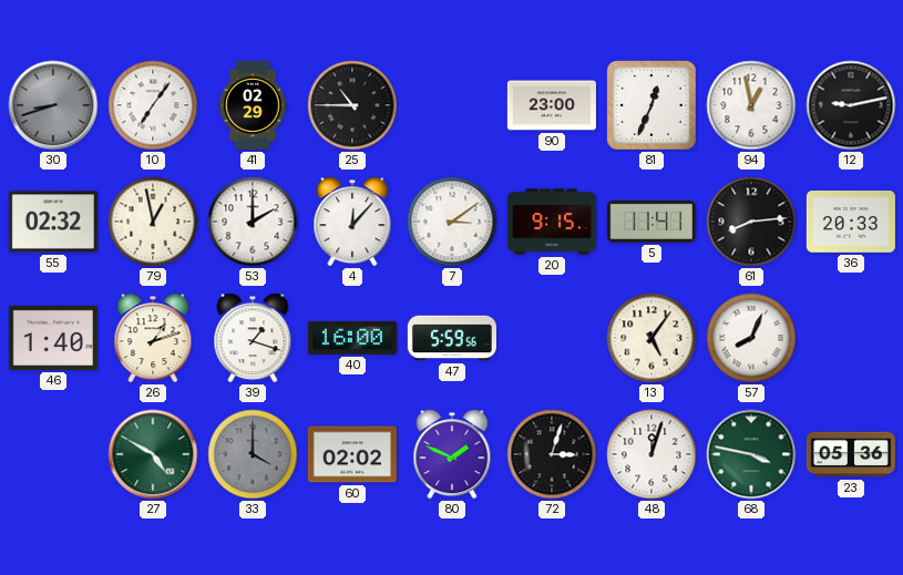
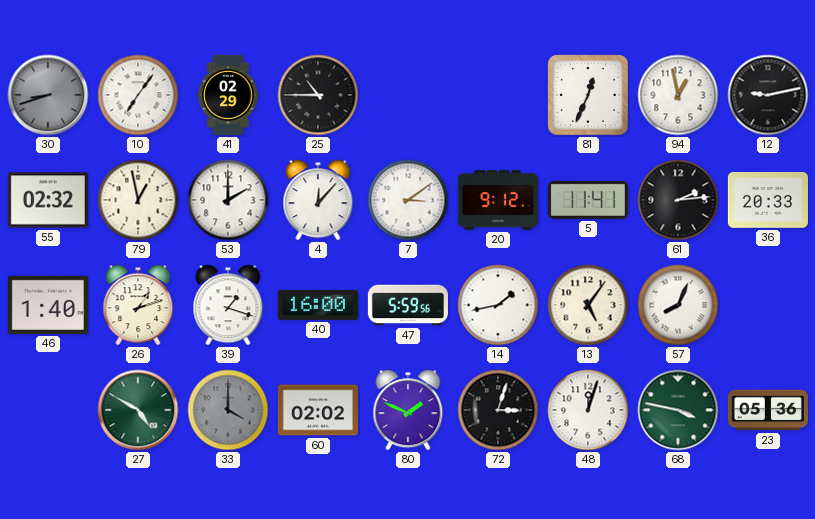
90: 23:00 -> none
20: 9:15 -> 9:12
61: 8:14 -> 2:14
14: none -> 1:43
